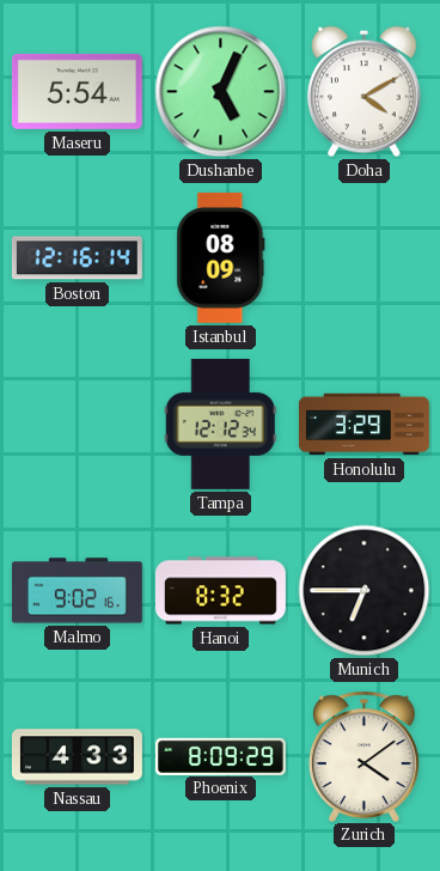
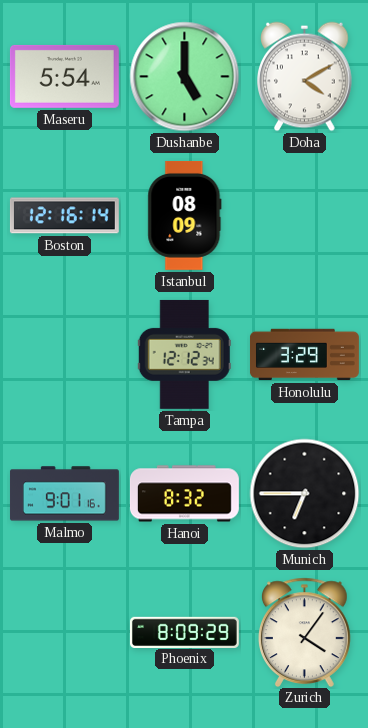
Dushanbe: 5:04 -> 5:00
Malmo: 9:02 -> 9:01
Nassau: 4:33 -> none
Zurich: 4:09 -> 4:06
